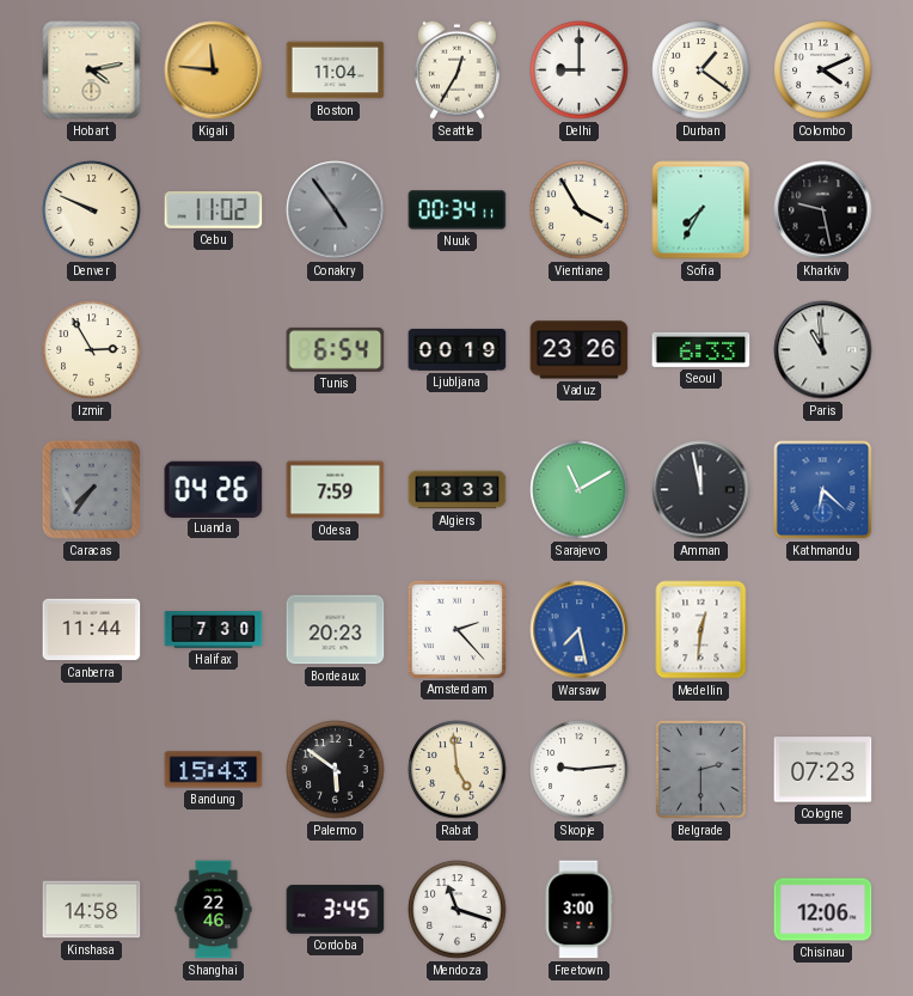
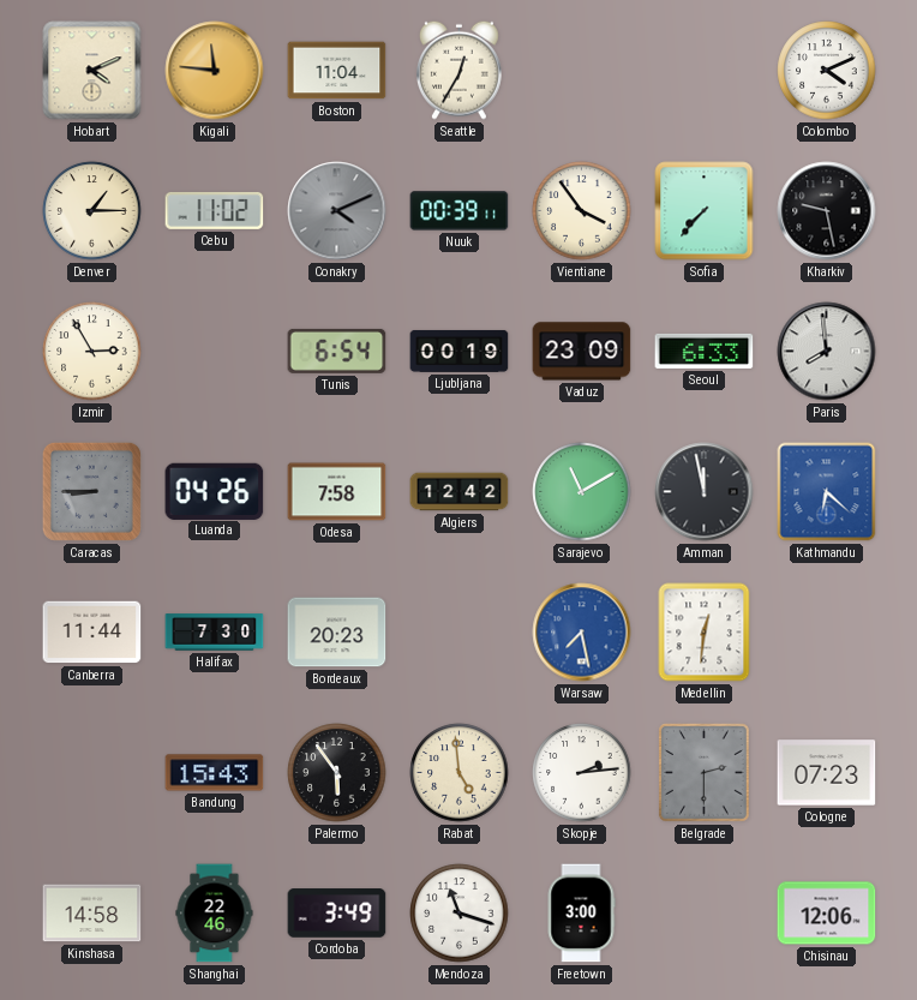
Hobart: 4:13 -> 4:11
Delhi: 9:00 -> none
Durban: 1:21 -> none
Denver: 9:49 -> 1:15
Conakry: 4:54 -> 4:11
Nuuk: 00:34 -> 00:39
Vientiane: 3:55 -> 3:54
Sofia: 7:35 -> 7:37
Vaduz: 23:26 -> 23:09
Paris: 10:59 -> 7:59
Caracas: 7:36 -> 8:45
Odesa: 7:59 -> 7:58
Algiers: 13:33 -> 12:42
Amsterdam: 2:23 -> none
Palermo: 5:51 -> 5:54
Skopje: 9:14 -> 2:14
Cordoba: 3:45 -> 3:49
